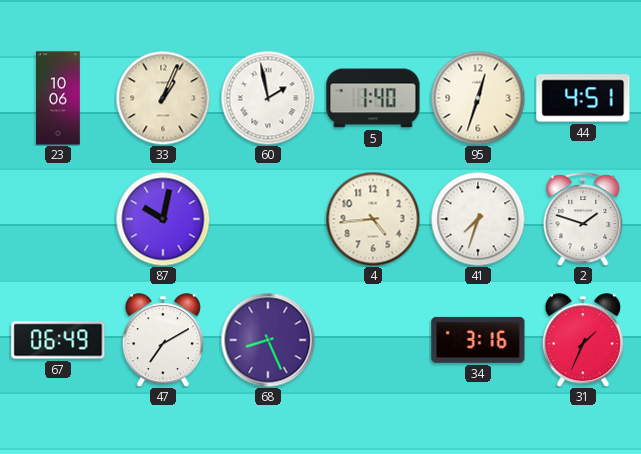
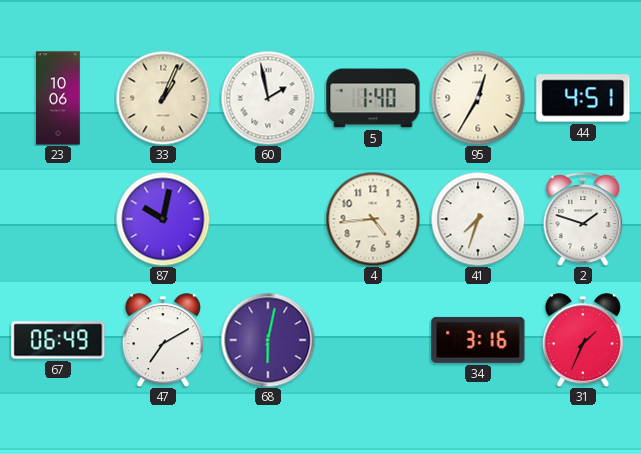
95: 12:33 -> 12:35
68: 8:26 -> 6:02
